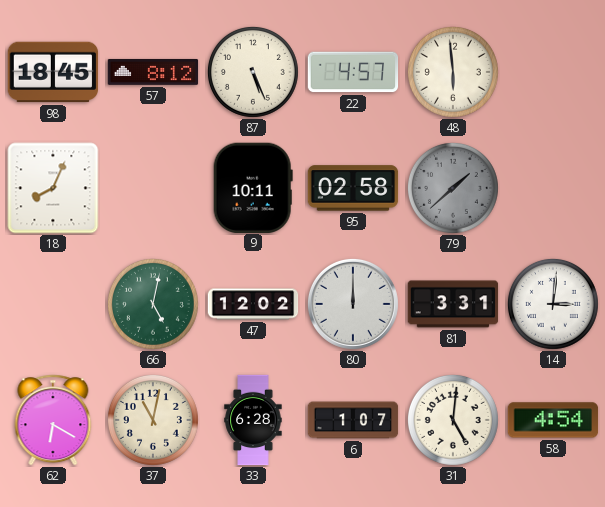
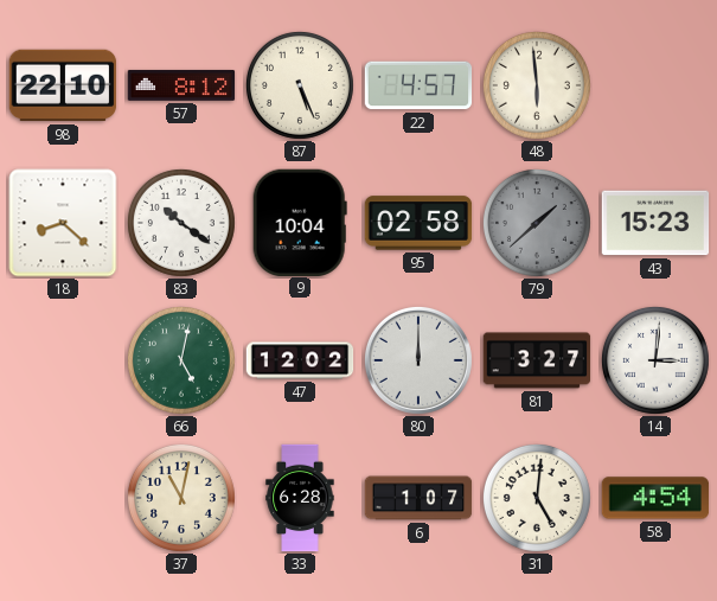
98: 18:45 -> 22:10
18: 8:04 -> 8:22
83: none -> 10:21
9: 10:11 -> 10:04
43: none -> 15:23
81: 3:31 -> 3:27
62: 6:20 -> none
